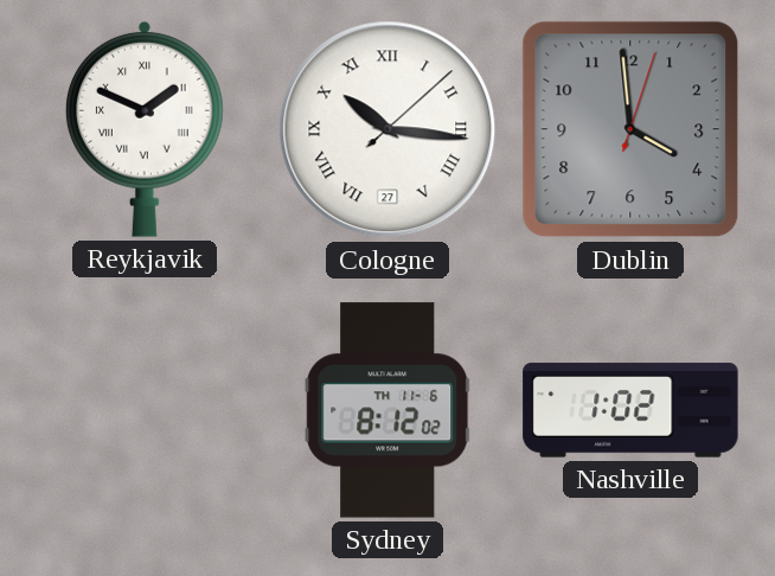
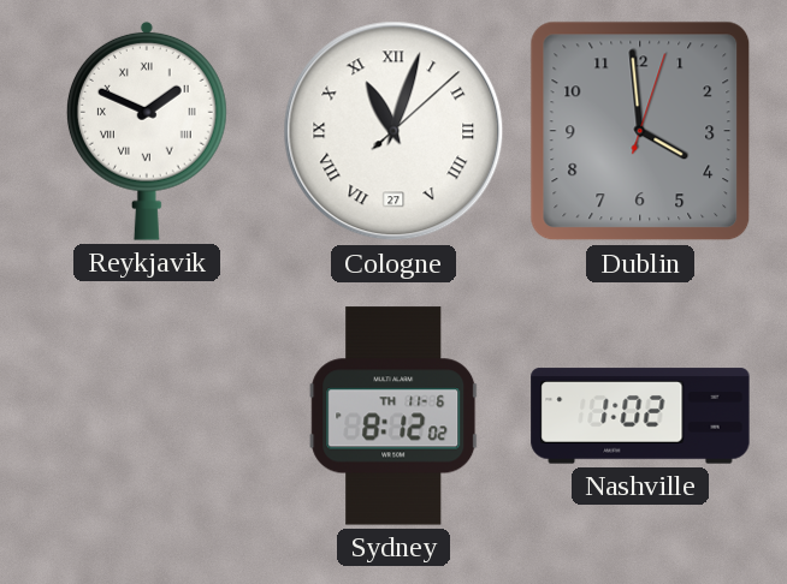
Cologne: 10:16 -> 11:03
